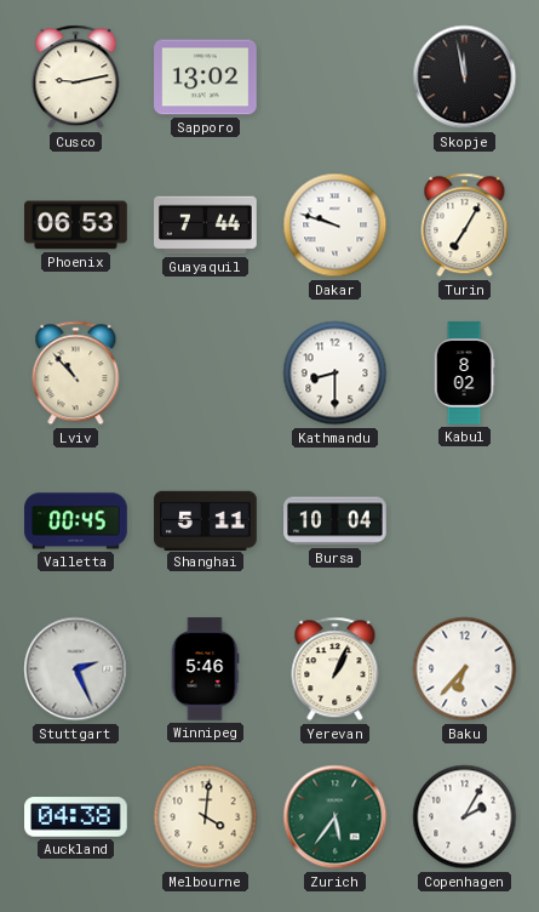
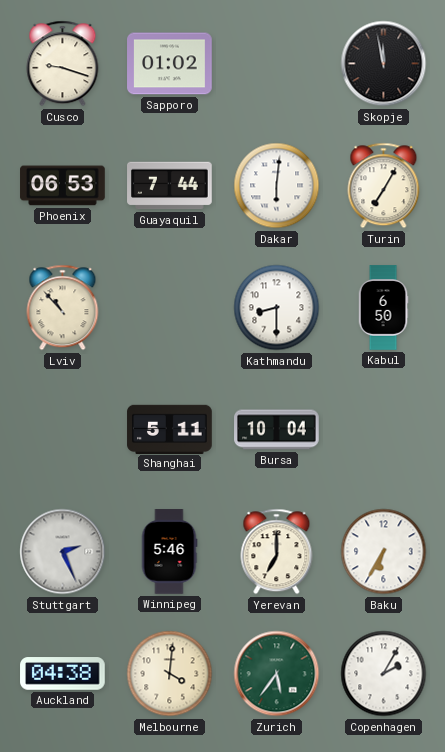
Cusco: 9:13 -> 9:18
Sapporo: 13:02 -> 01:02
Dakar: 9:48 -> 6:01
Kabul: 8:02 -> 6:50
Valletta: 00:45 -> none
Yerevan: 1:04 -> 7:00
Baku: 6:37 -> 6:35
